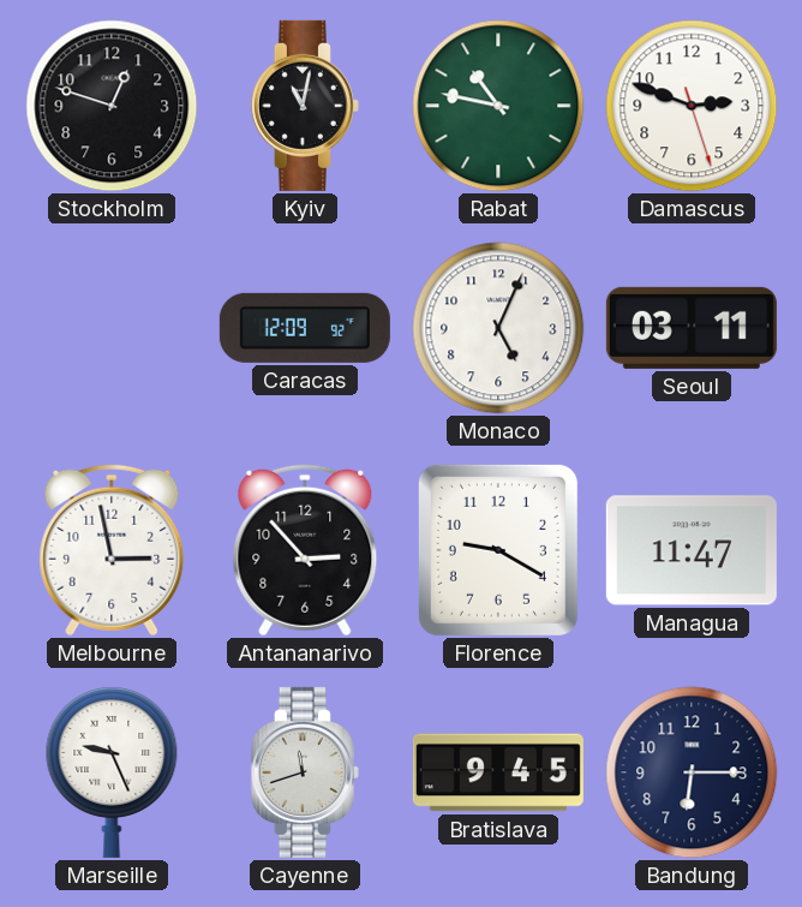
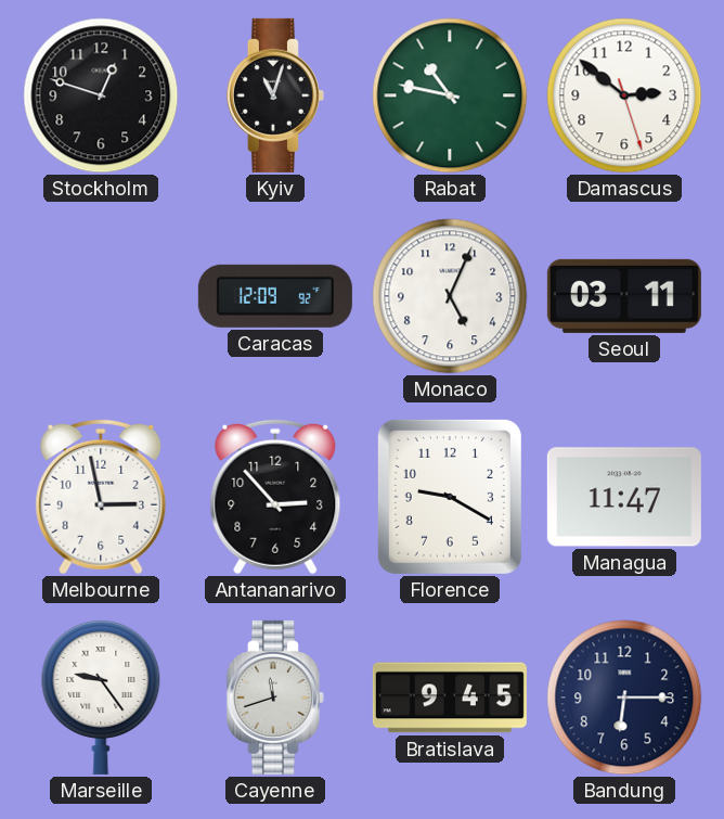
Kyiv: 11:02 -> 11:03
Damascus: 2:48 -> 2:51
Marseille: 9:26 -> 9:24
